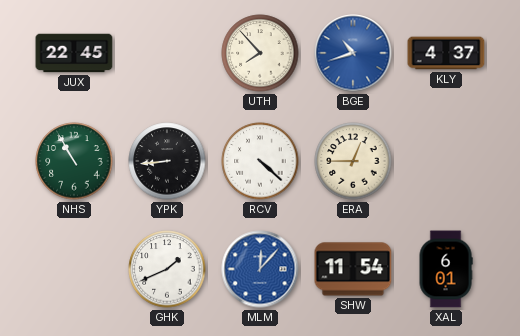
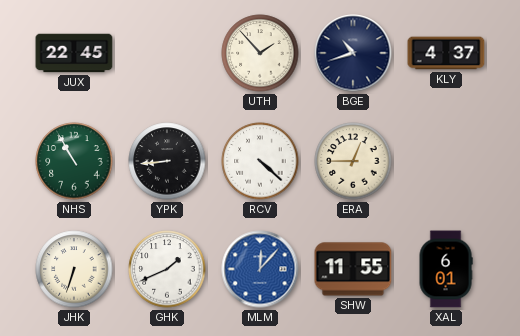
UTH: 7:53 -> 1:53
BGE dial: blue -> navy
JHK: none -> 6:33
SHW: 11:54 -> 11:55
